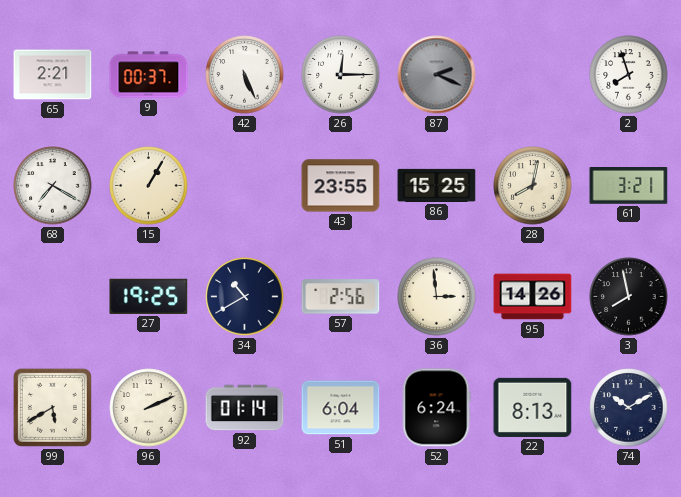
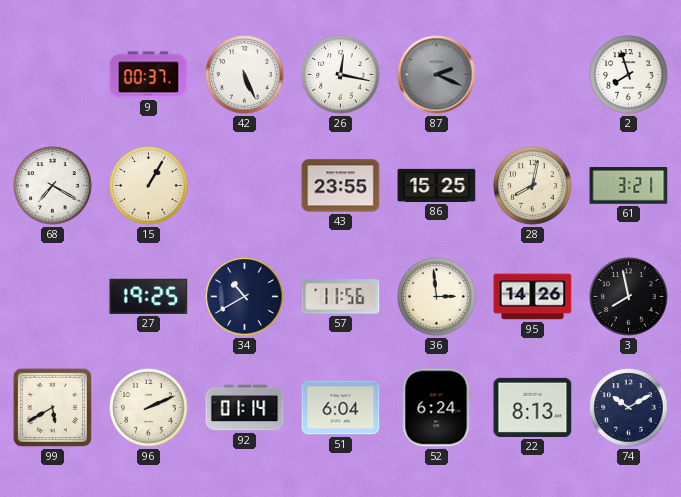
65: 2:21 -> none
26: 12:15 -> 12:17
57: 2:56 -> 11:56
